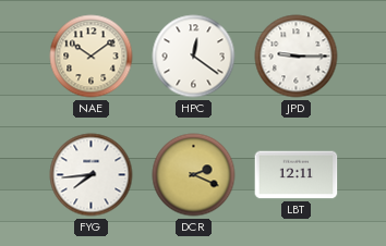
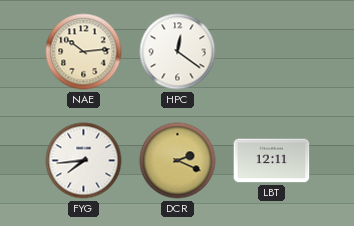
NAE: 10:09 -> 10:14
JPD: 9:15 -> none
